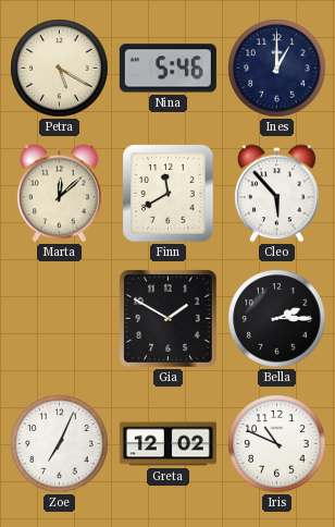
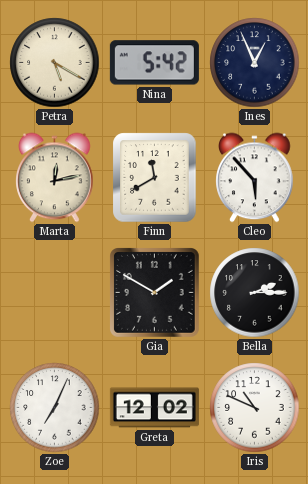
Nina: 5:46 -> 5:42
Ines: 1:00 -> 12:56
Marta: 12:08 -> 12:13
